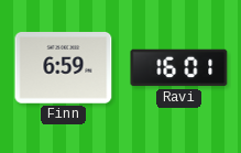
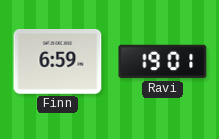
Ravi: 16:01 -> 19:01
